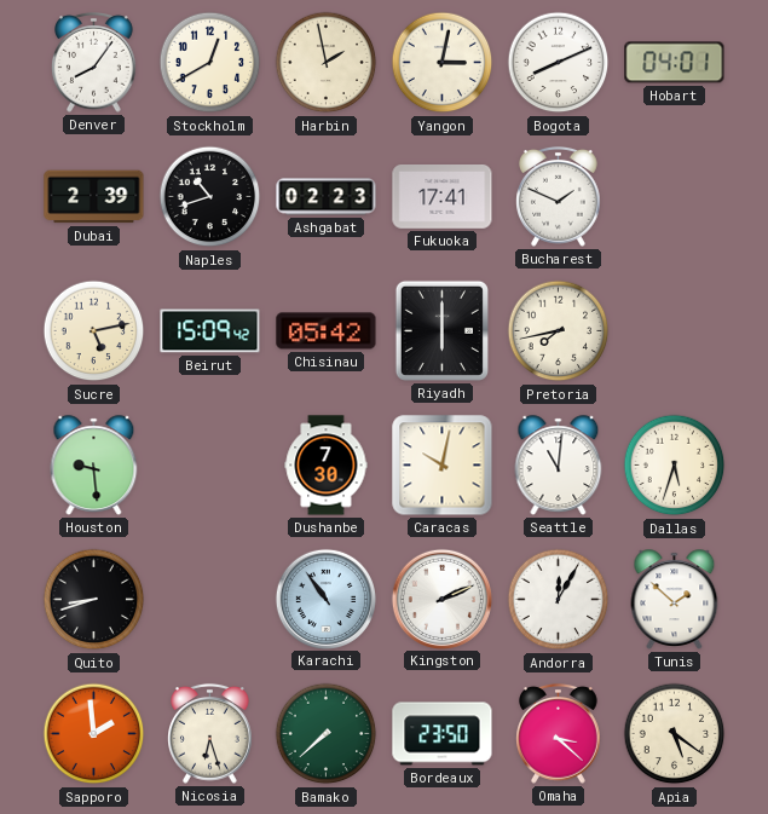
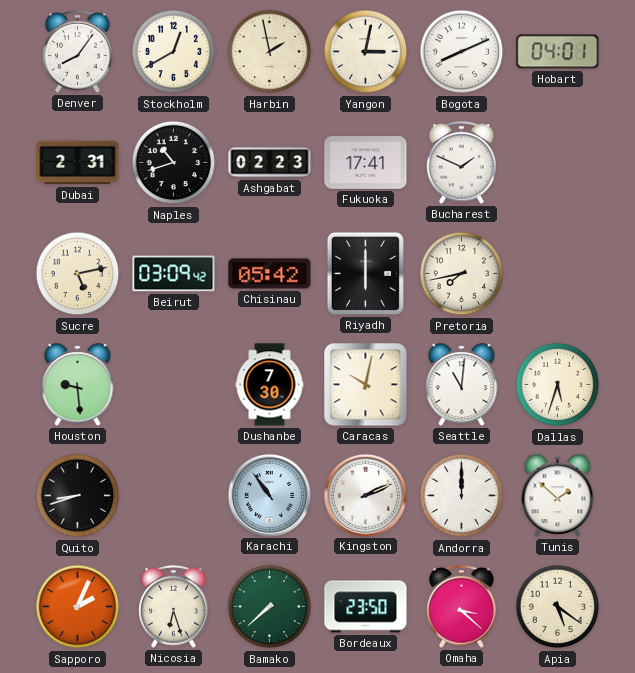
Dubai: 2:39 -> 2:31
Beirut: 15:09 -> 03:09
Andorra: 12:05 -> 12:00
Sapporo: 1:59 -> 2:04
